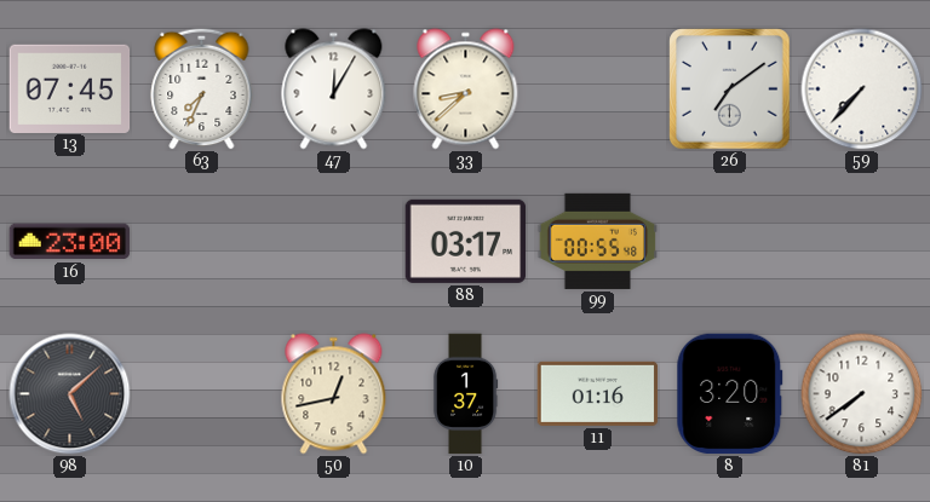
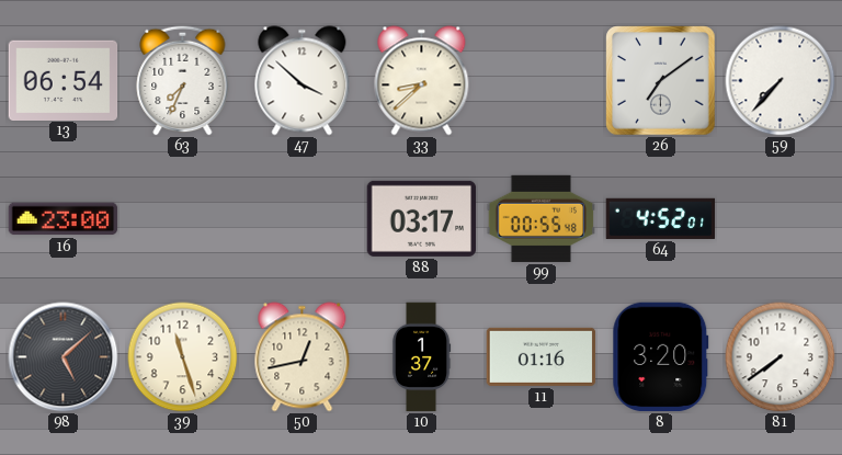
13: 07:45 -> 06:54
47: 12:05 -> 3:52
64: none -> 4:52
39: none -> 11:27
